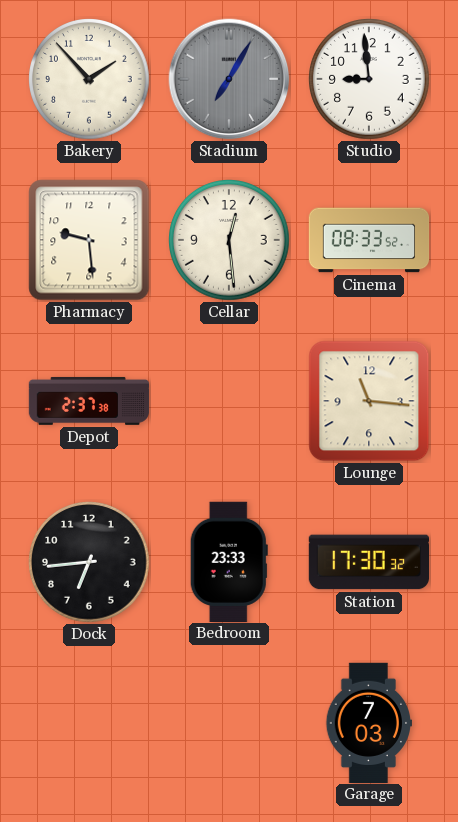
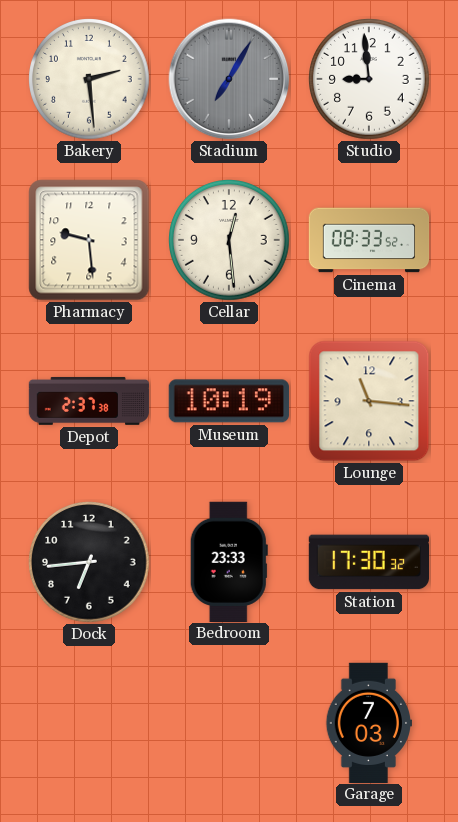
Bakery: 1:53 -> 2:29
Museum: none -> 10:19
